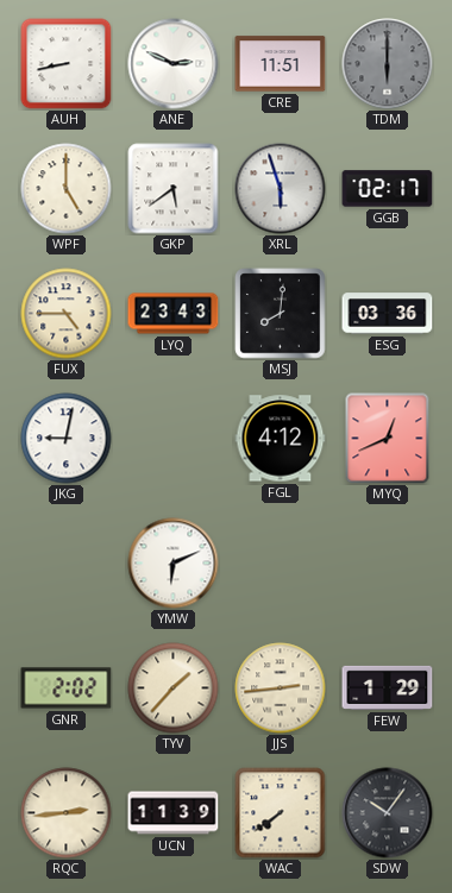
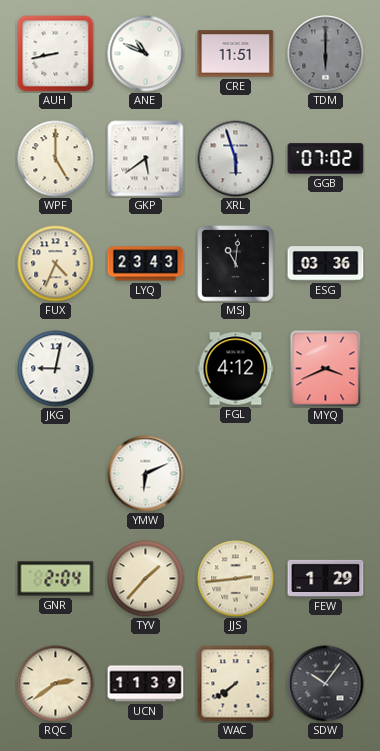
ANE: 2:49 -> 10:49
GGB: 02:17 -> 07:02
FUX: 4:45 -> 4:34
MSJ: 8:01 -> 11:01
MYQ: 12:41 -> 3:41
GNR: 2:02 -> 2:04
RQC: 2:44 -> 2:39
